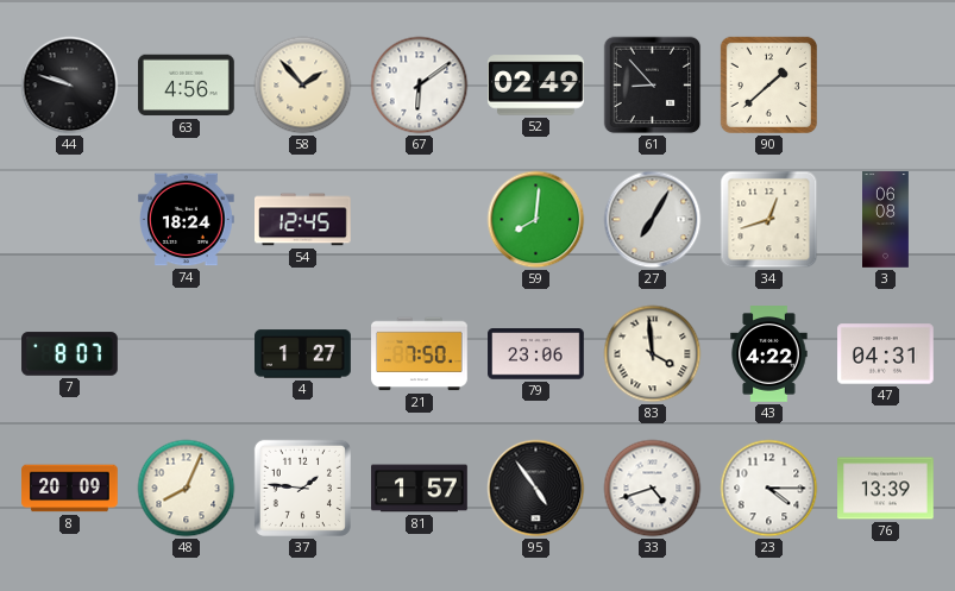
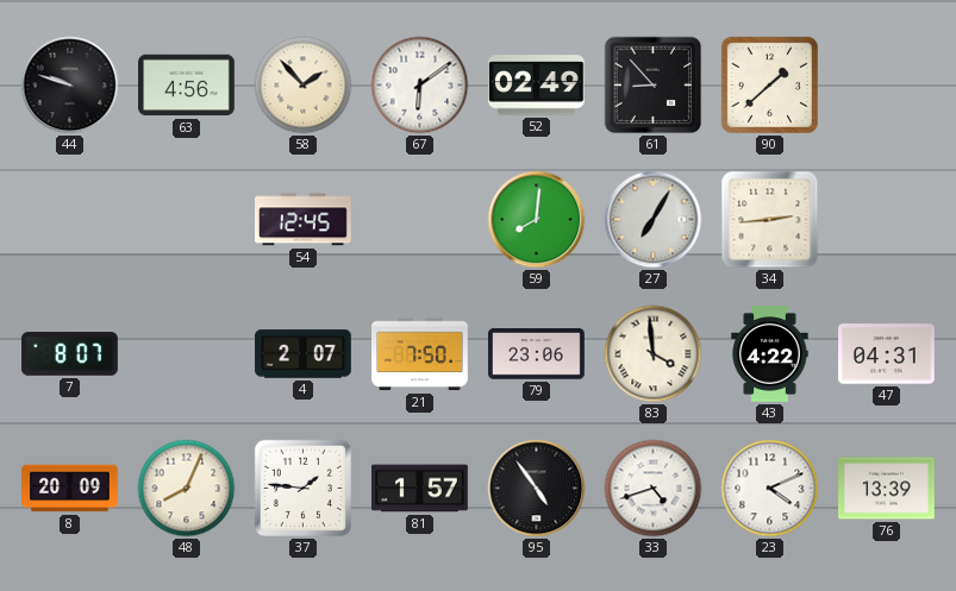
74: 18:24 -> none
34: 12:42 -> 2:44
3: 06:08 -> none
4: 1:27 -> 2:07
23: 4:15 -> 4:11
